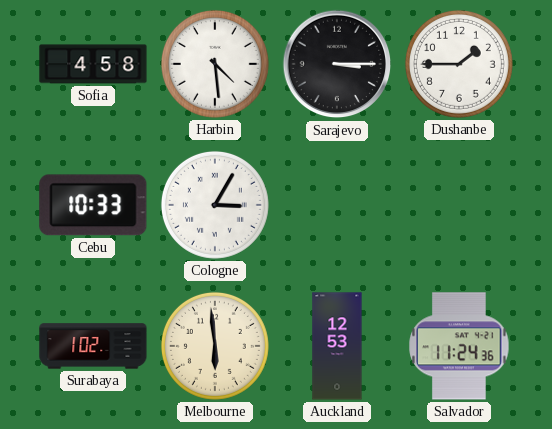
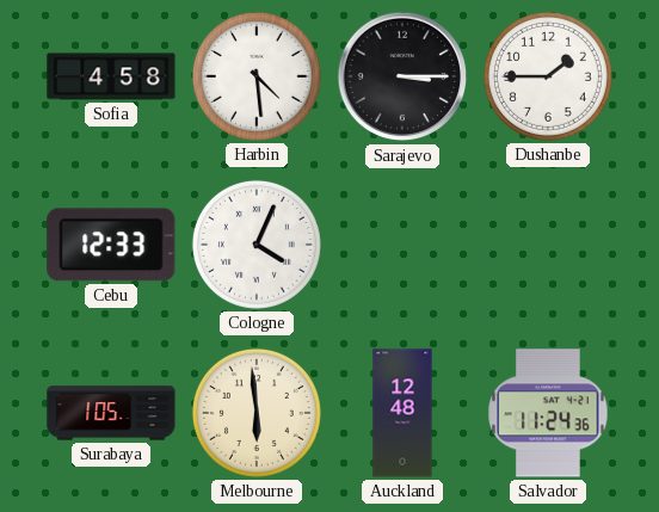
Cebu: 10:33 -> 12:33
Cologne: 3:05 -> 4:04
Surabaya: 1:02 -> 1:05
Auckland: 12:53 -> 12:48
